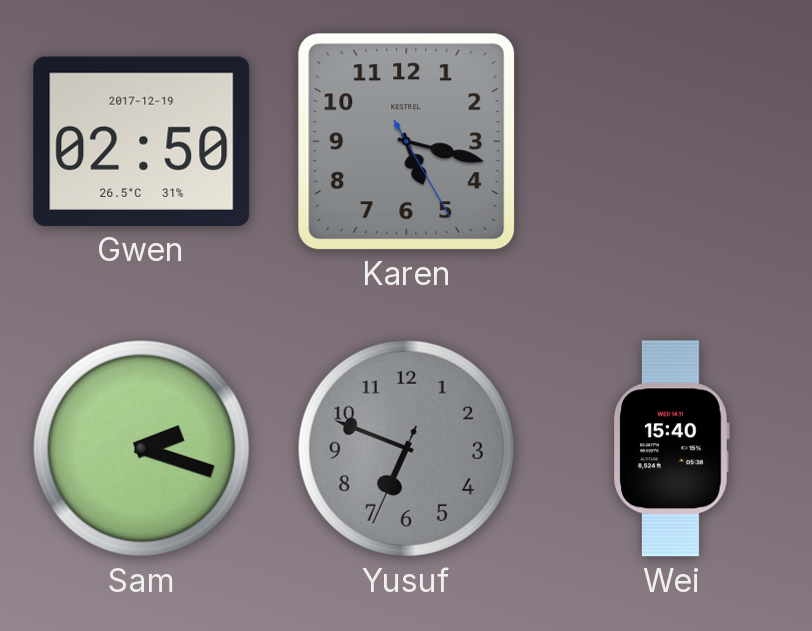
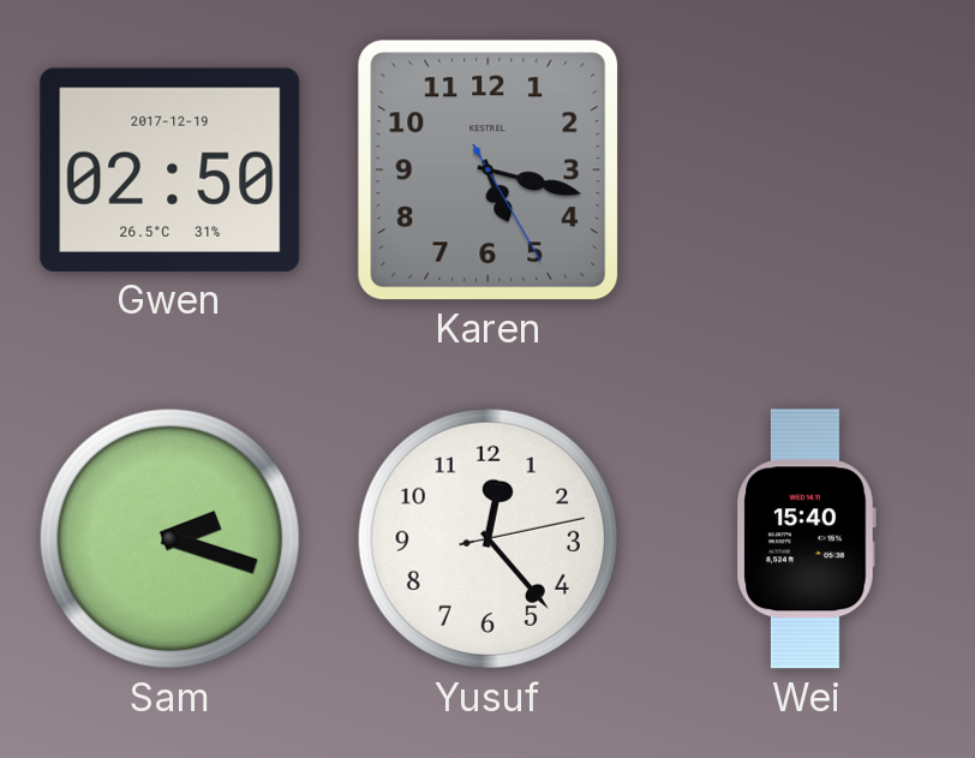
Yusuf: 6:48 -> 12:23
Yusuf dial: grey -> white
